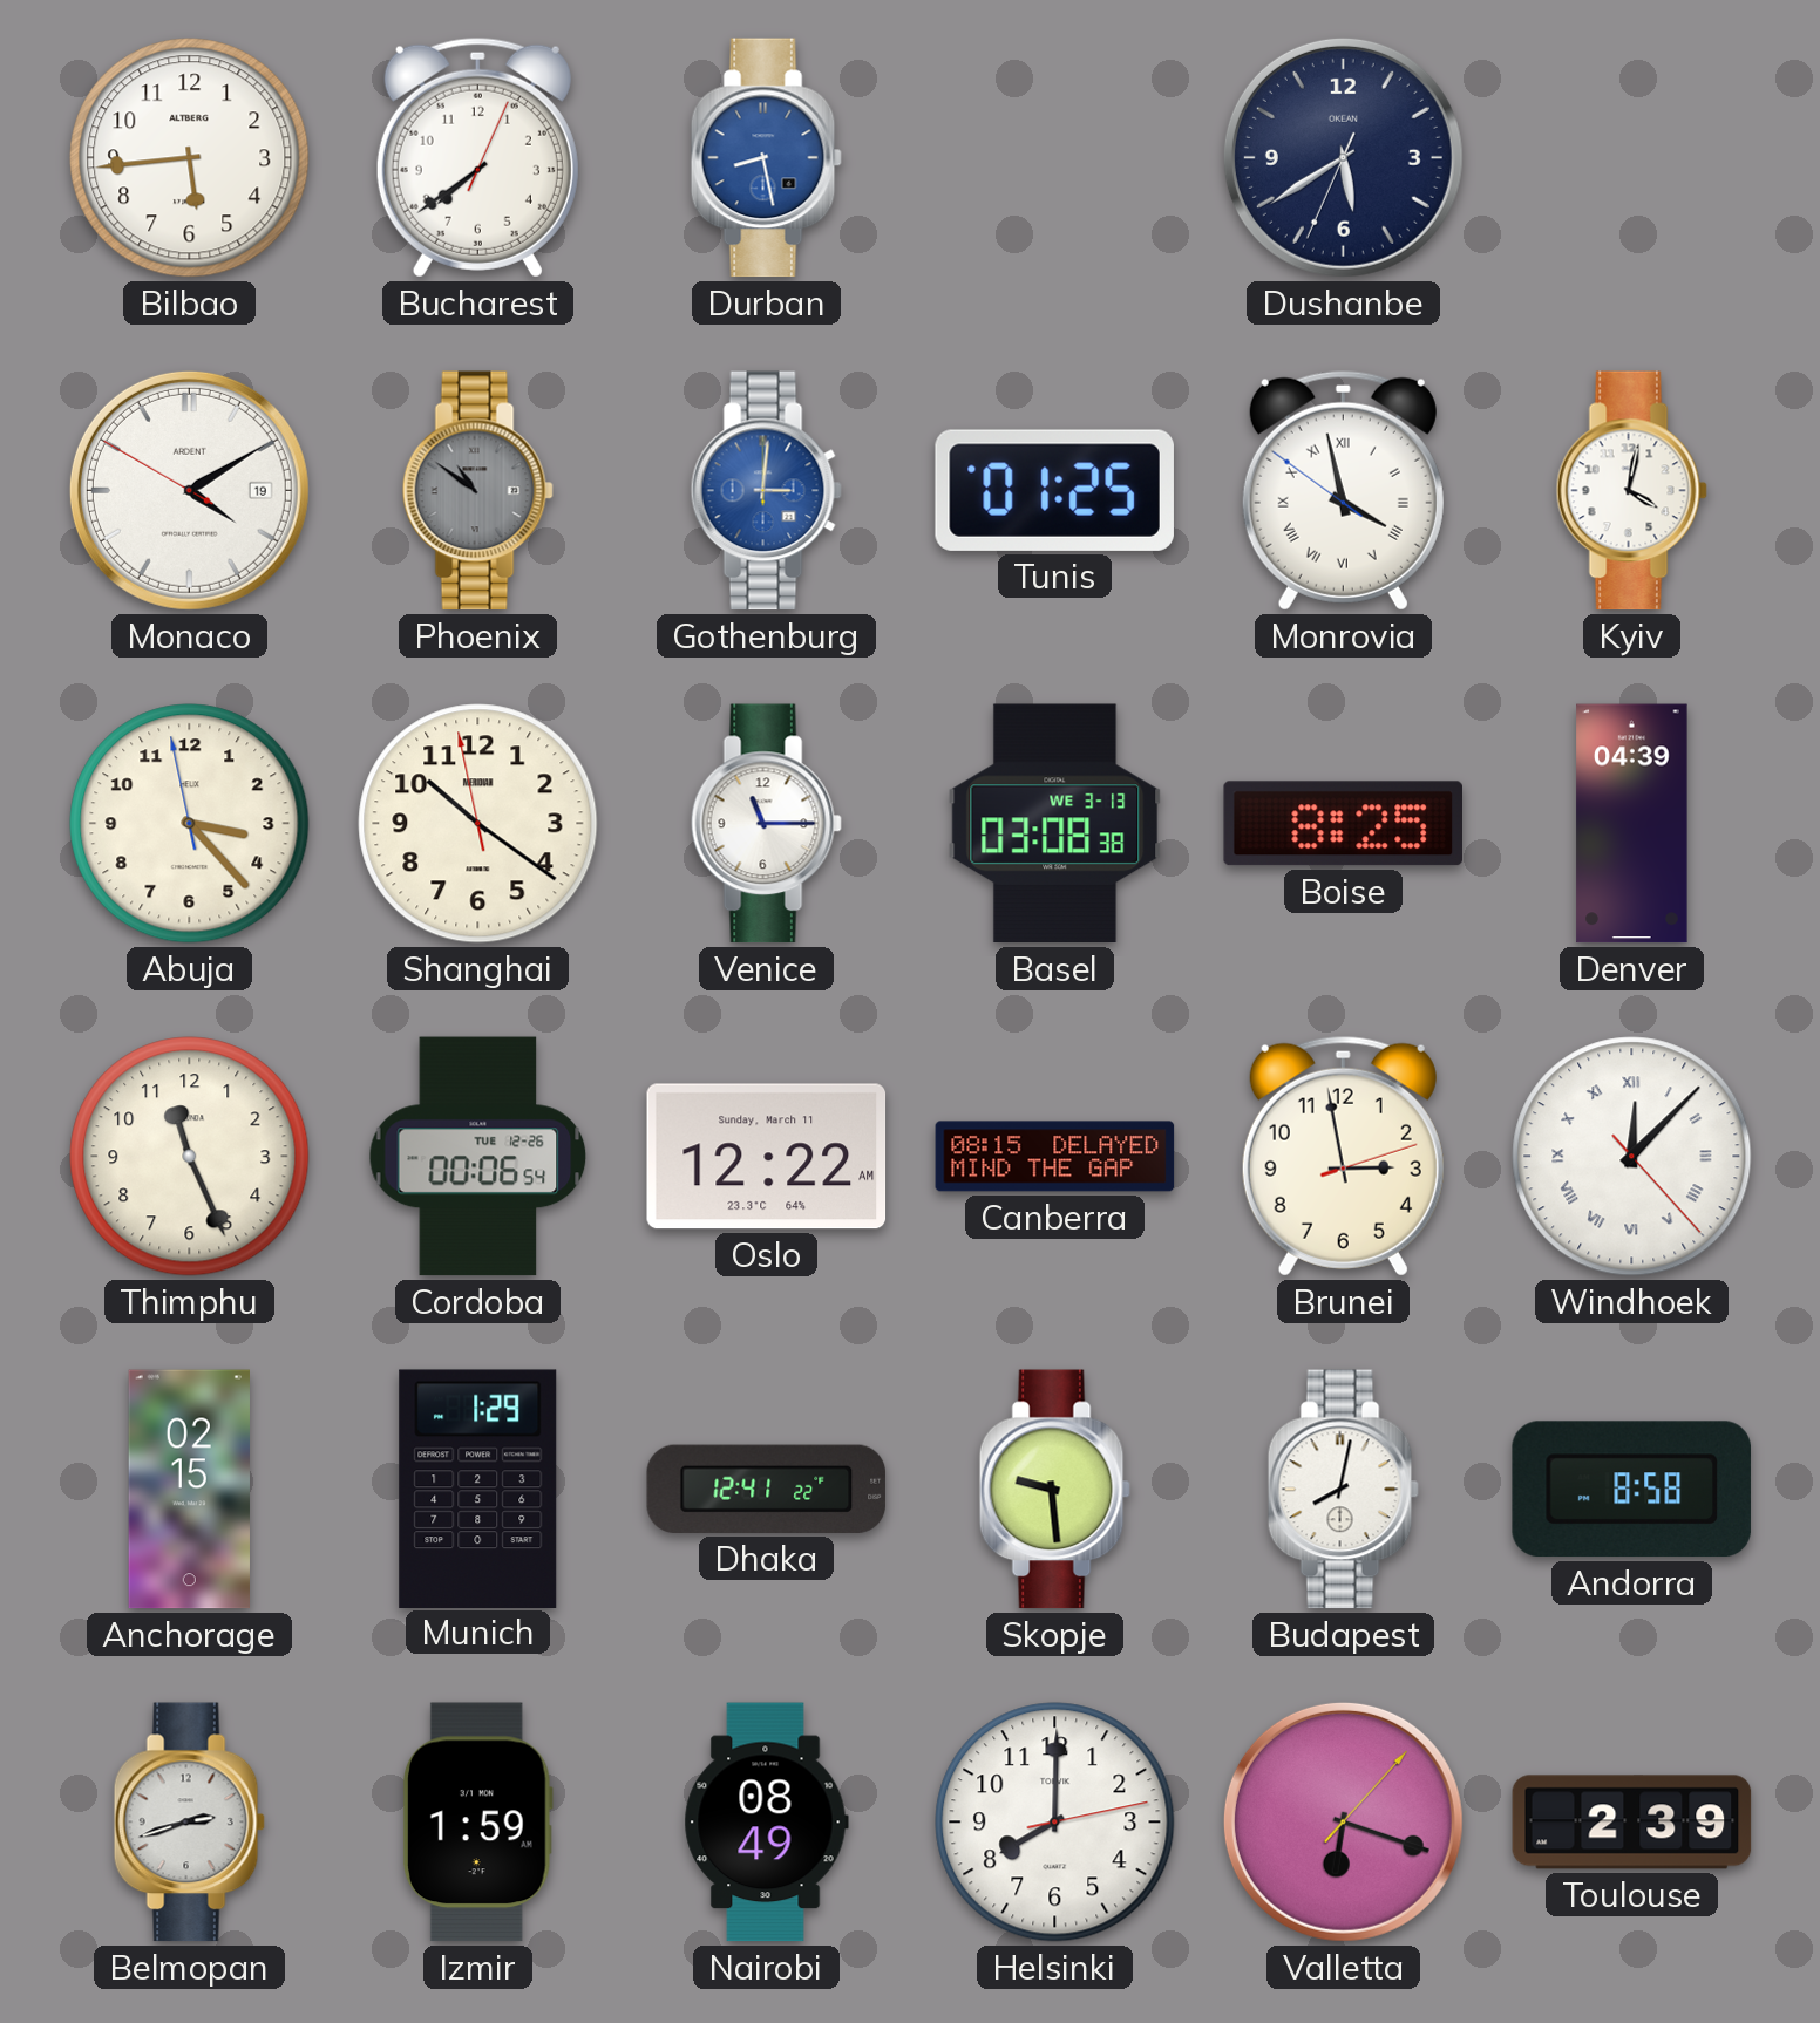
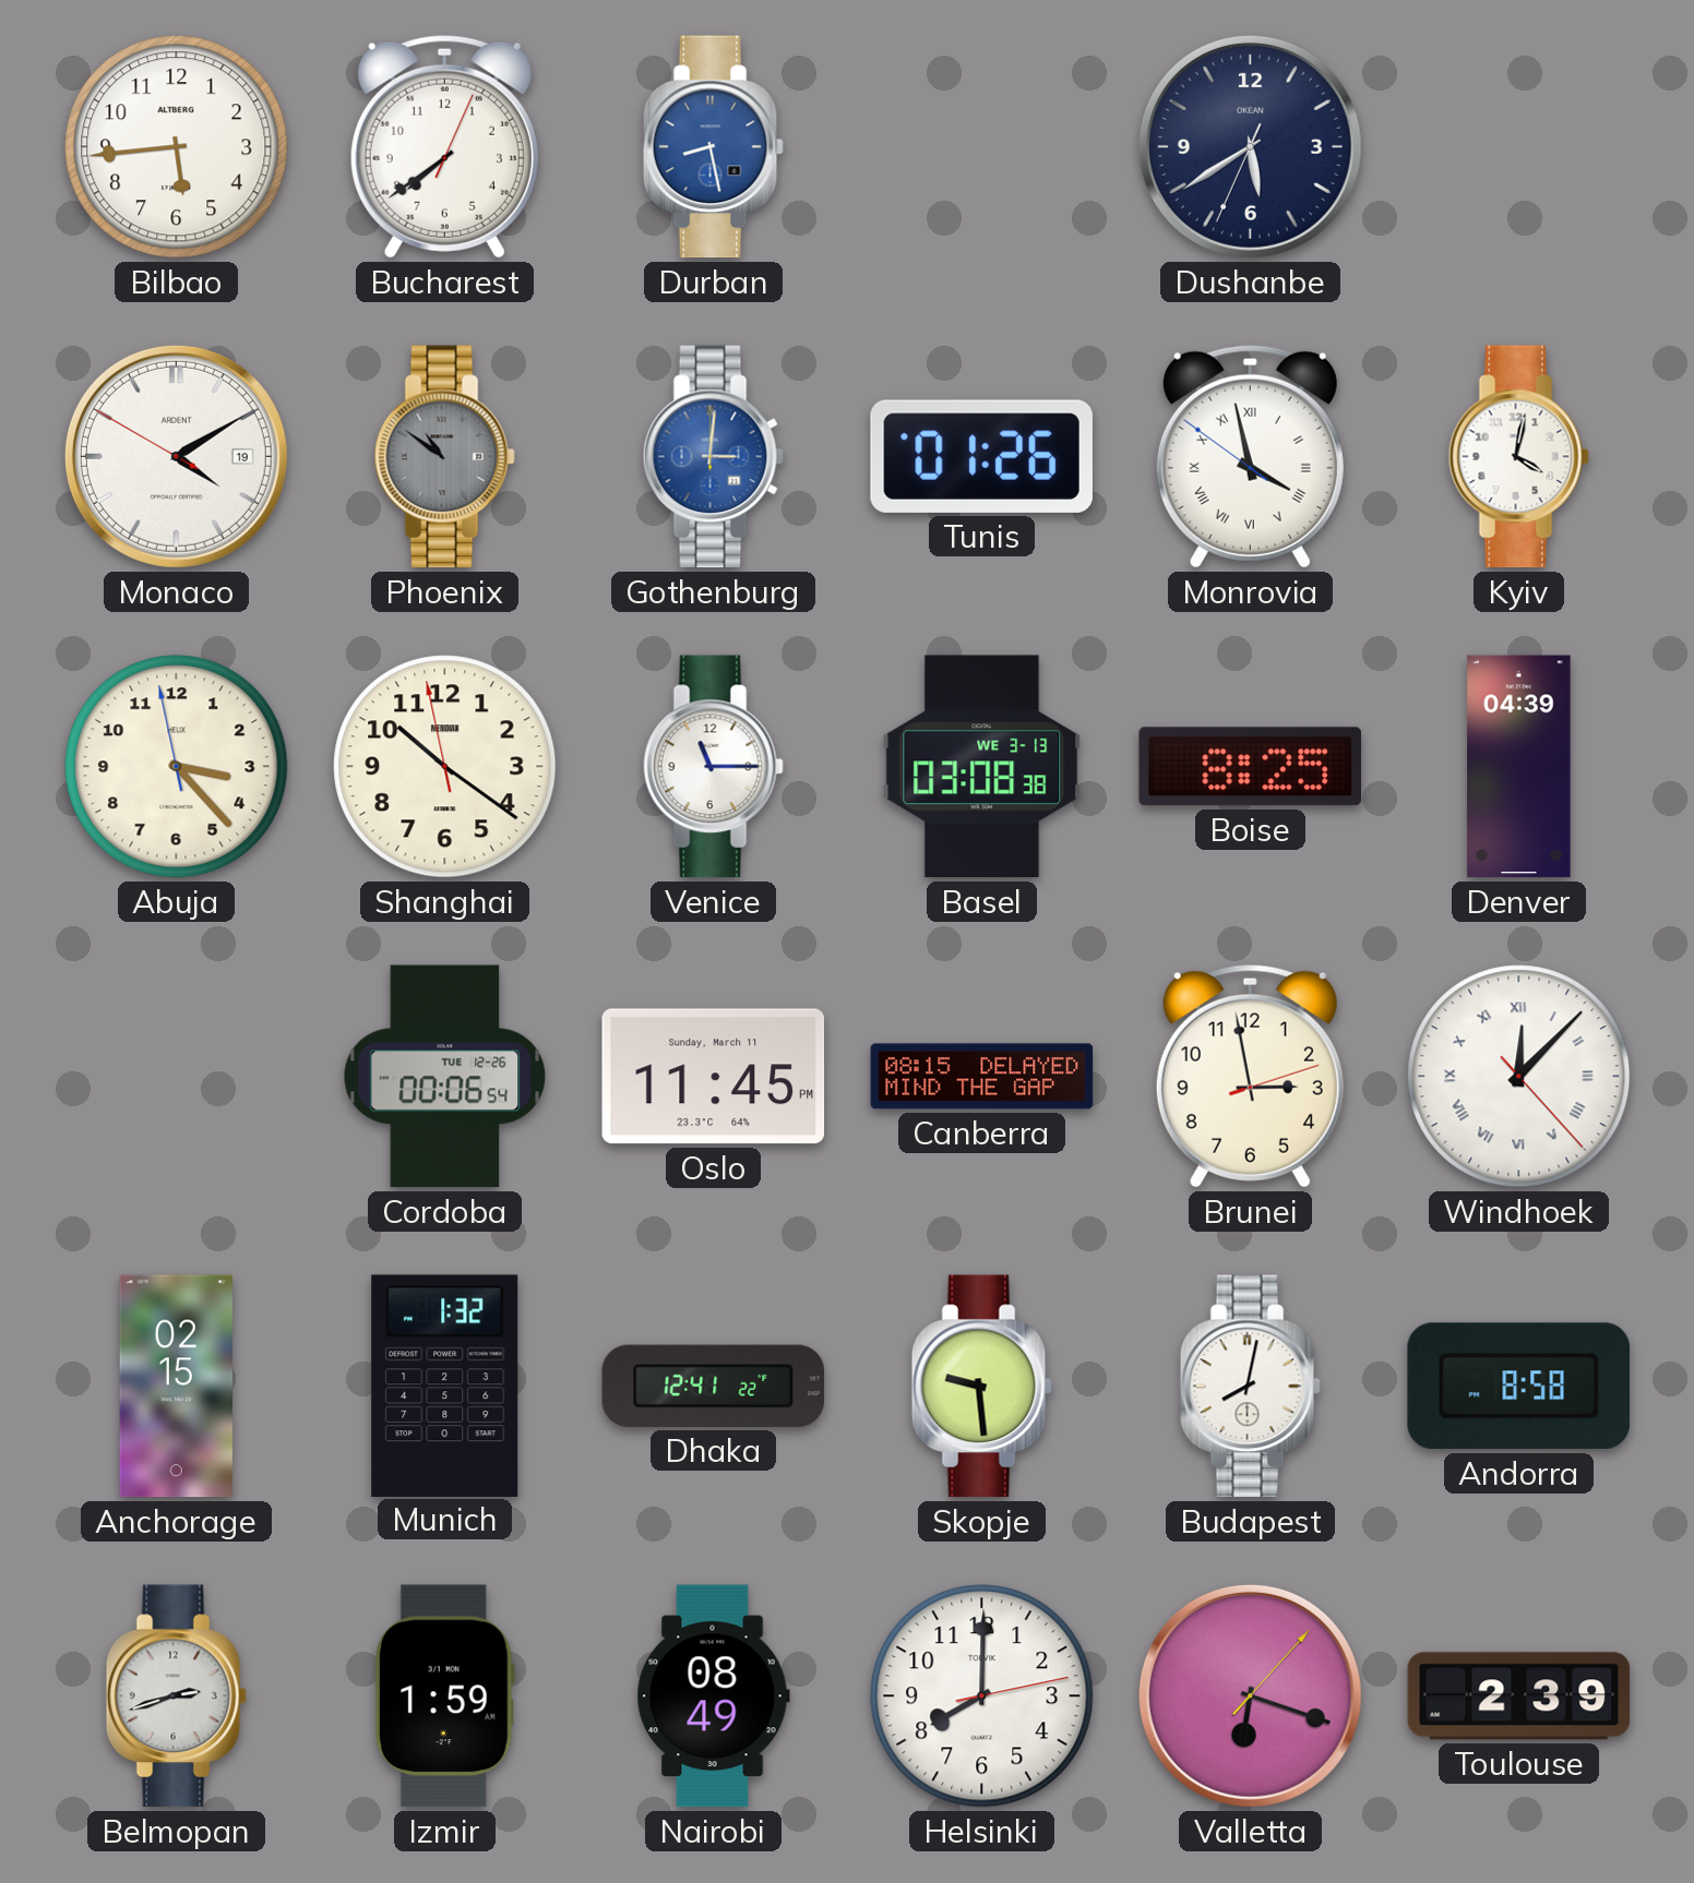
Tunis: 01:25 -> 01:26
Thimphu: 11:26 -> none
Oslo: 12:22 -> 11:45
Munich: 1:29 -> 1:32
